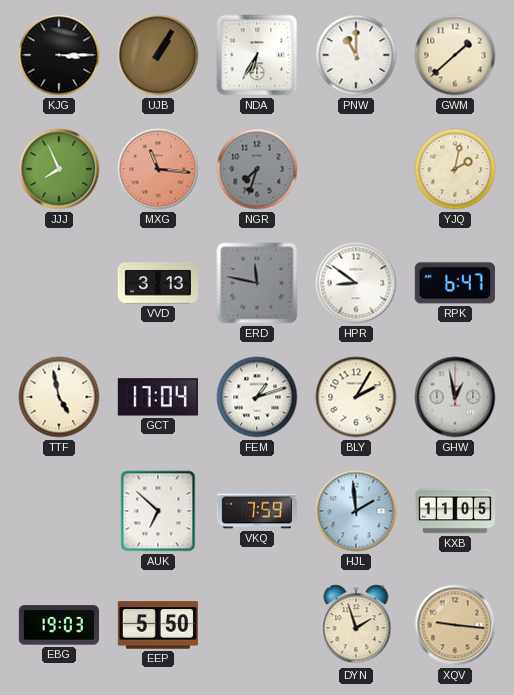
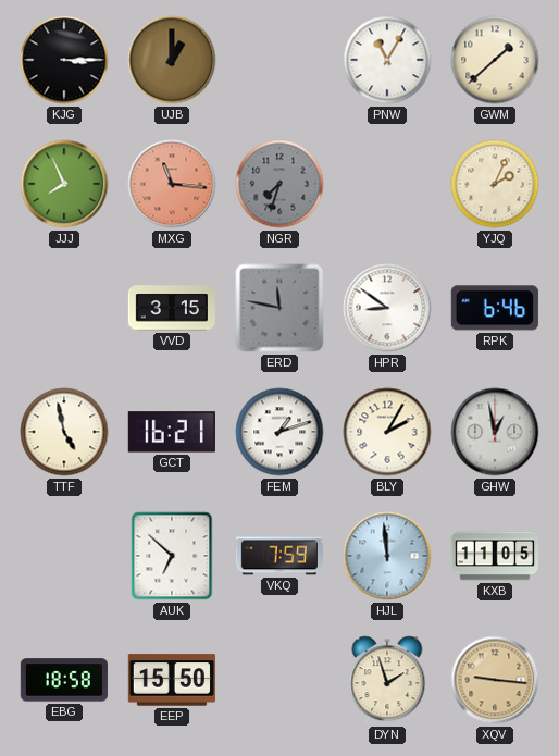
UJB: 1:05 -> 1:00
NDA: 6:35 -> none
PNW: 11:00 -> 11:05
YJQ: 2:02 -> 2:04
VVD: 3:13 -> 3:15
RPK: 6:47 -> 6:46
GCT: 17:04 -> 16:21
HJL: 1:59 -> 11:59
EBG: 19:03 -> 18:58
EEP: 5:50 -> 15:50
